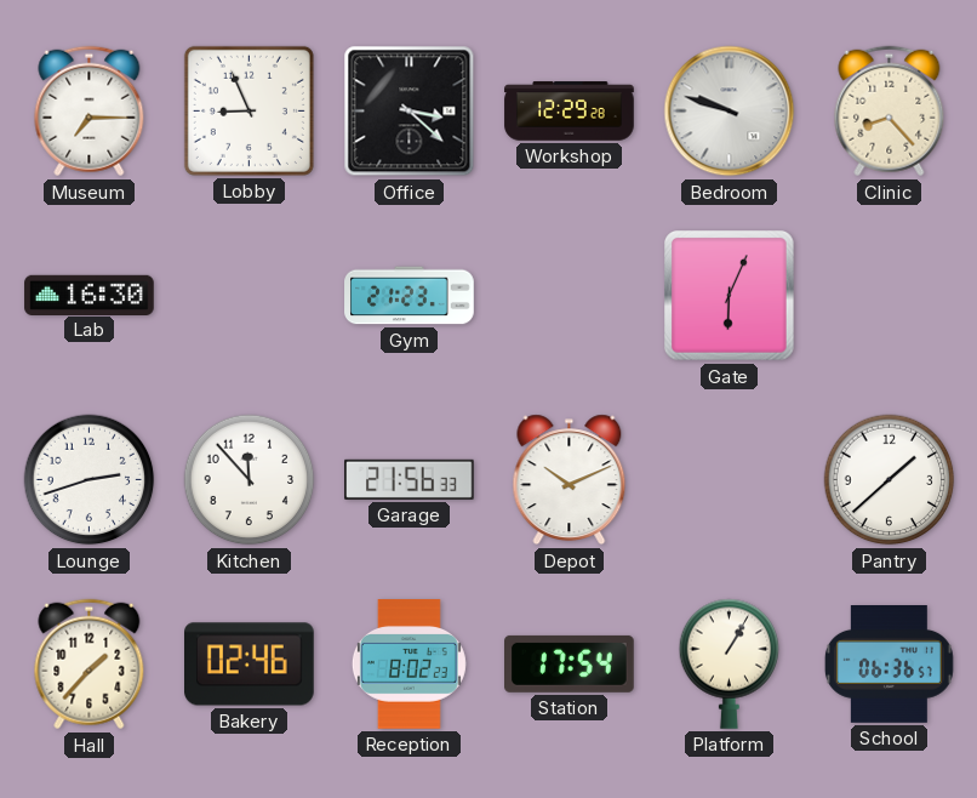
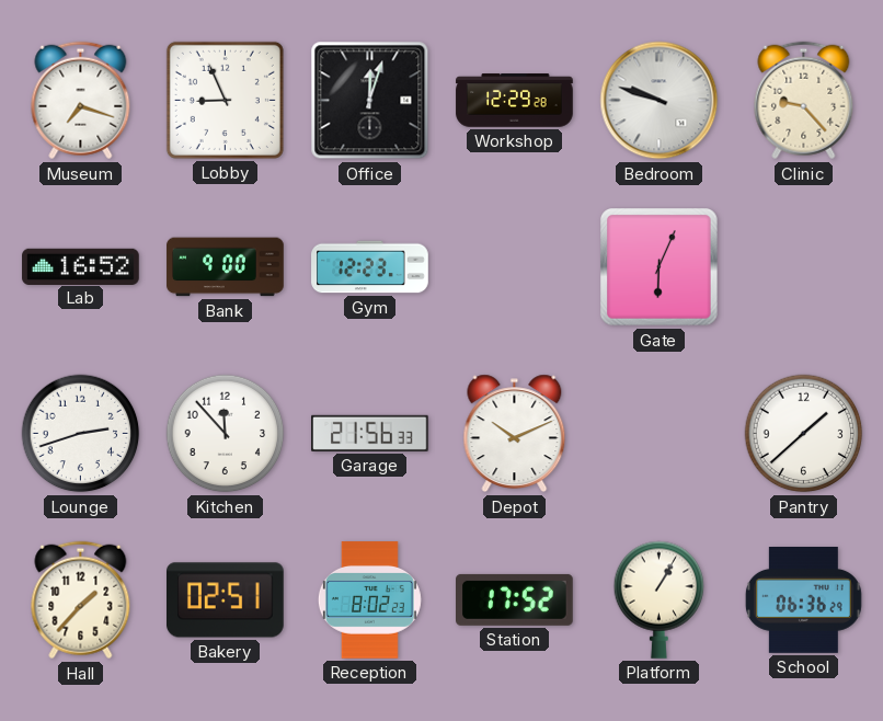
Museum: 7:15 -> 7:18
Office: 3:22 -> 12:03
Clinic: 8:23 -> 9:23
Lab: 16:30 -> 16:52
Bank: none -> 9:00
Gym: 21:23 -> 12:23
Bakery: 02:46 -> 02:51
Station: 17:54 -> 17:52
School: 06:36:57 -> 06:36:29
